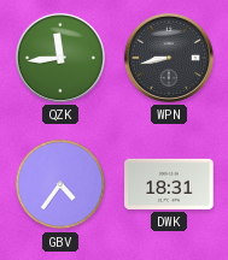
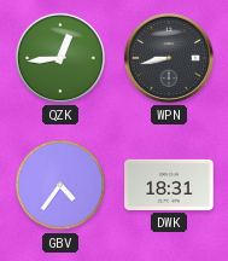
QZK: 11:44 -> 12:44
